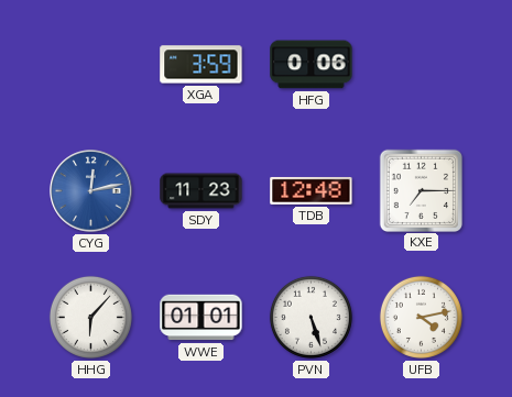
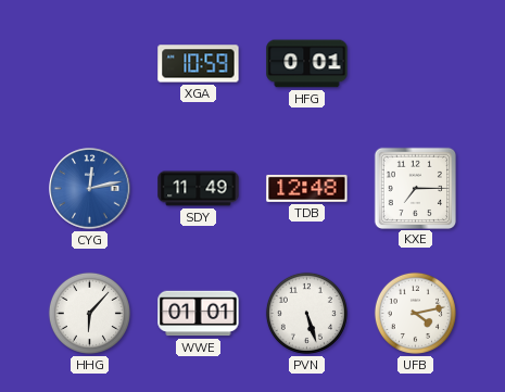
XGA: 3:59 -> 10:59
HFG: 0:06 -> 0:01
SDY: 11:23 -> 11:49
